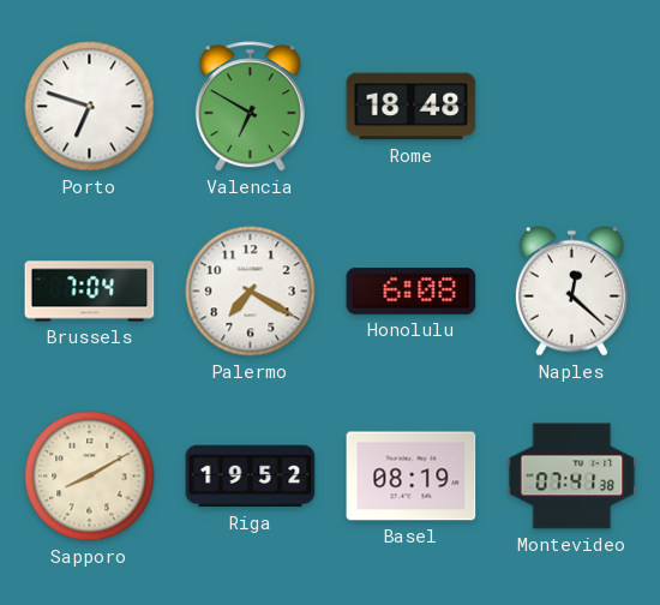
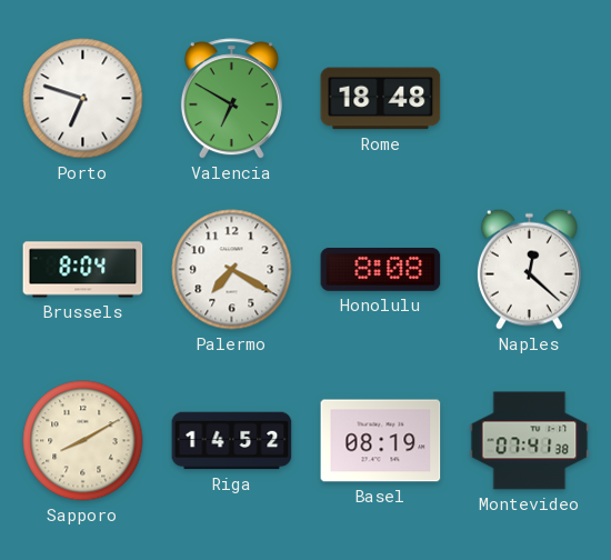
Brussels: 7:04 -> 8:04
Honolulu: 6:08 -> 8:08
Riga: 19:52 -> 14:52
